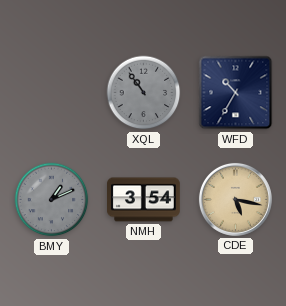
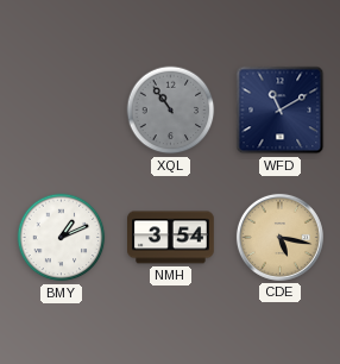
WFD: 10:35 -> 11:10
BMY dial: grey -> white
